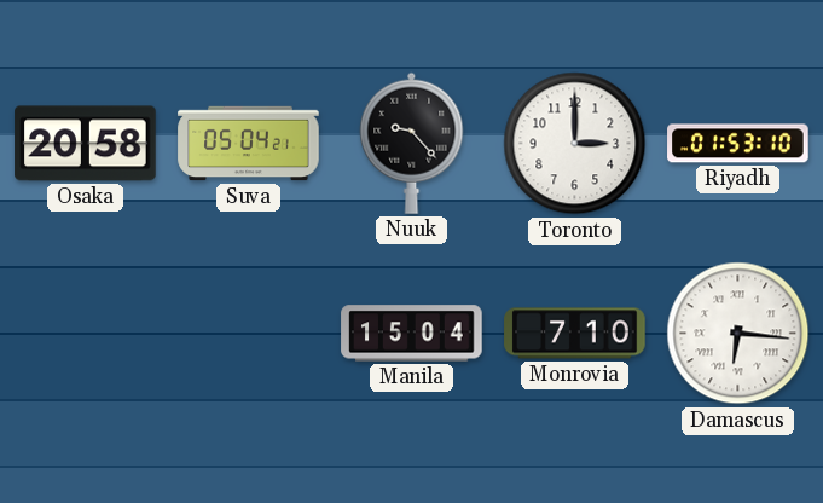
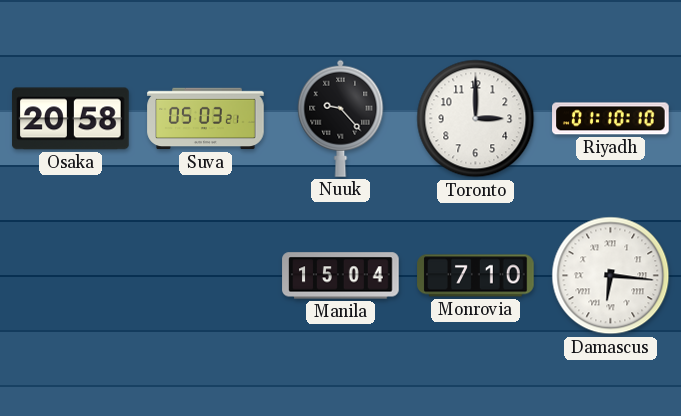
Suva: 05:04 -> 05:03
Riyadh: 01:53 -> 01:10
